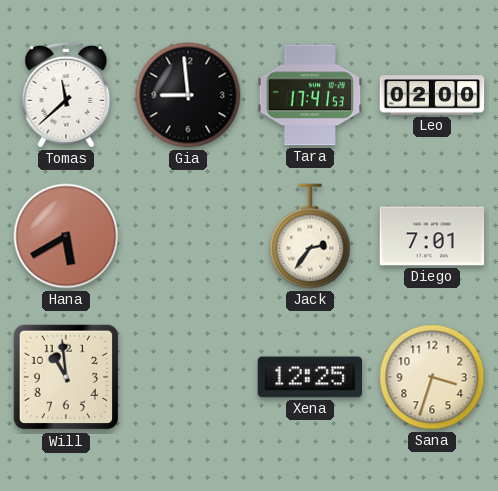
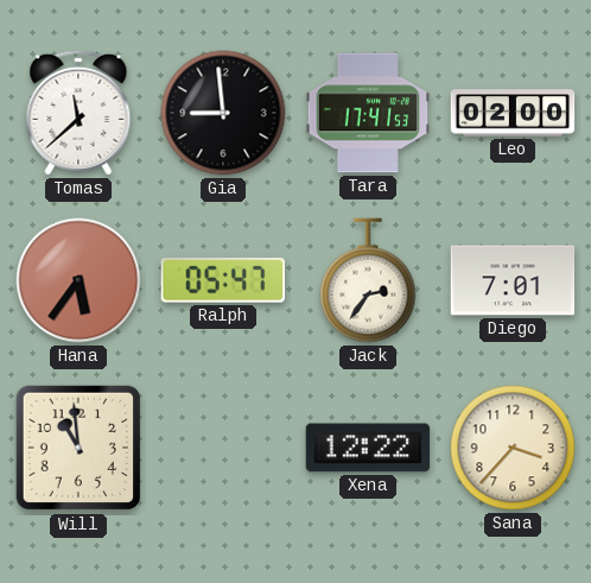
Hana: 5:40 -> 5:36
Ralph: none -> 05:47
Xena: 12:25 -> 12:22
Sana: 3:33 -> 3:37
